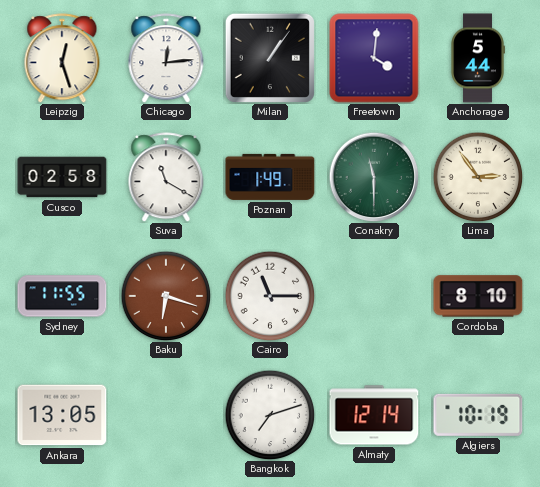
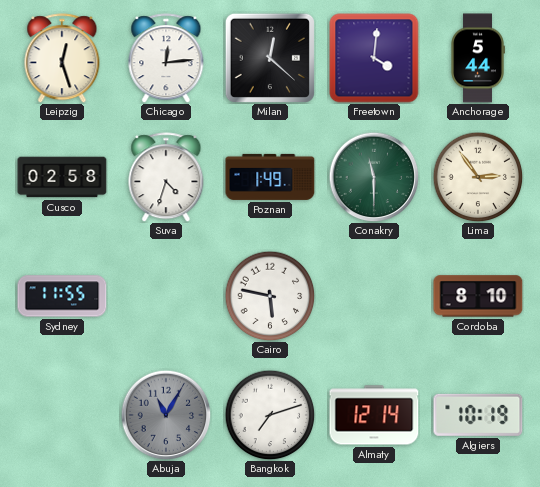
Milan: 1:06 -> 12:22
Suva: 11:20 -> 4:33
Baku: 6:18 -> none
Cairo: 11:15 -> 5:47
Ankara: 13:05 -> none
Abuja: none -> 11:05
